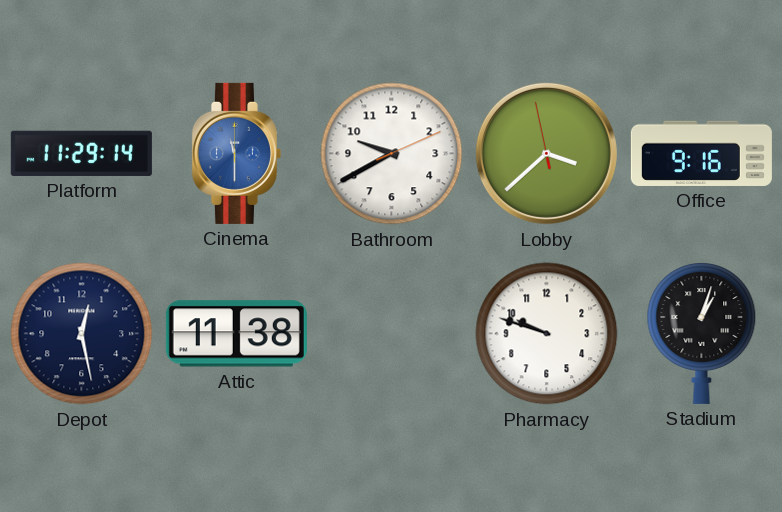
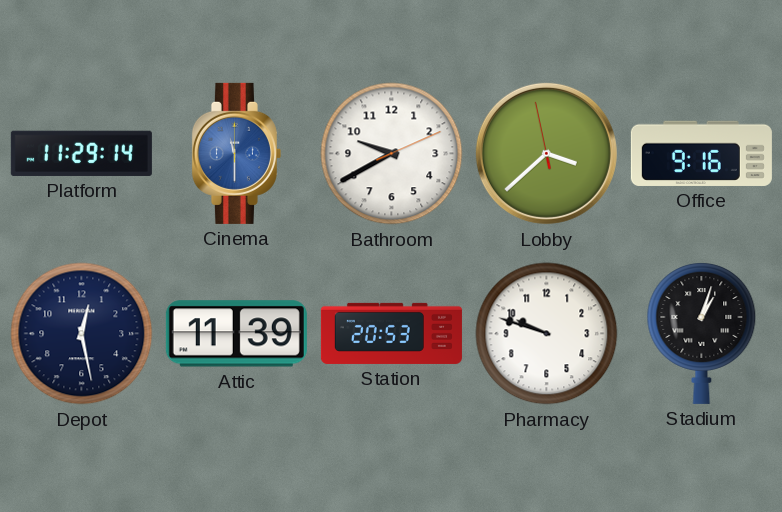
Attic: 11:38 -> 11:39
Station: none -> 20:53
